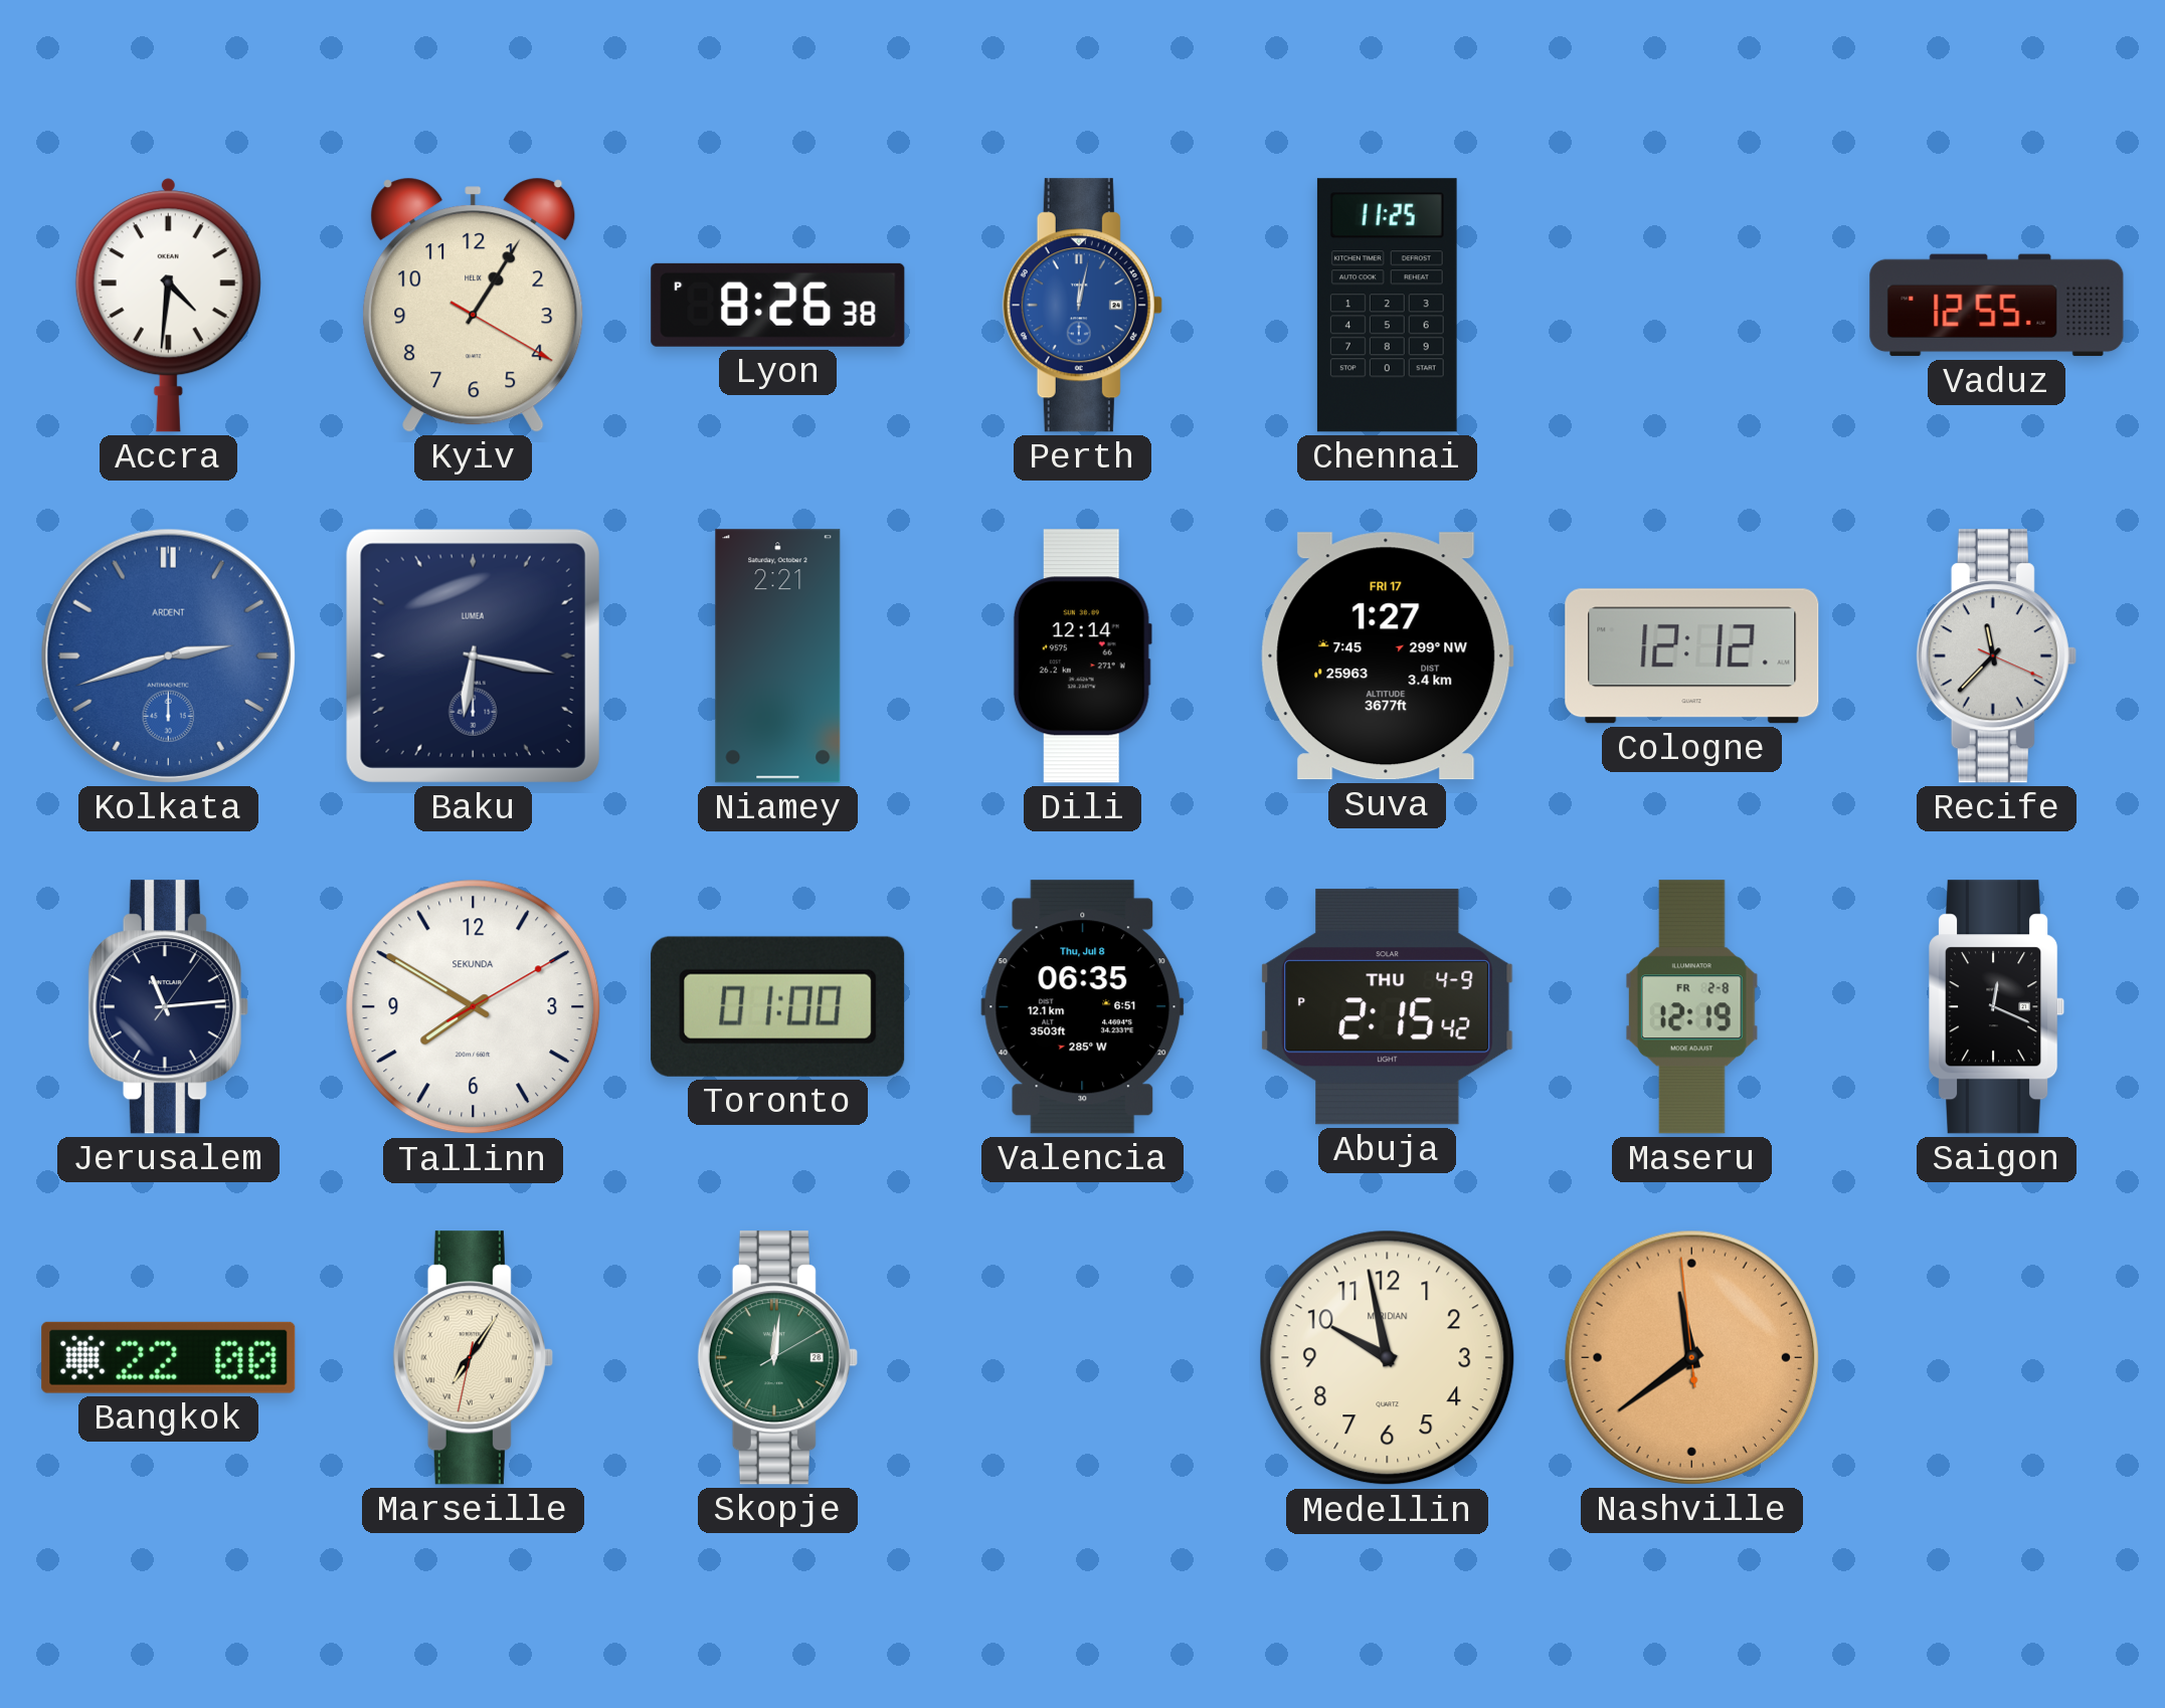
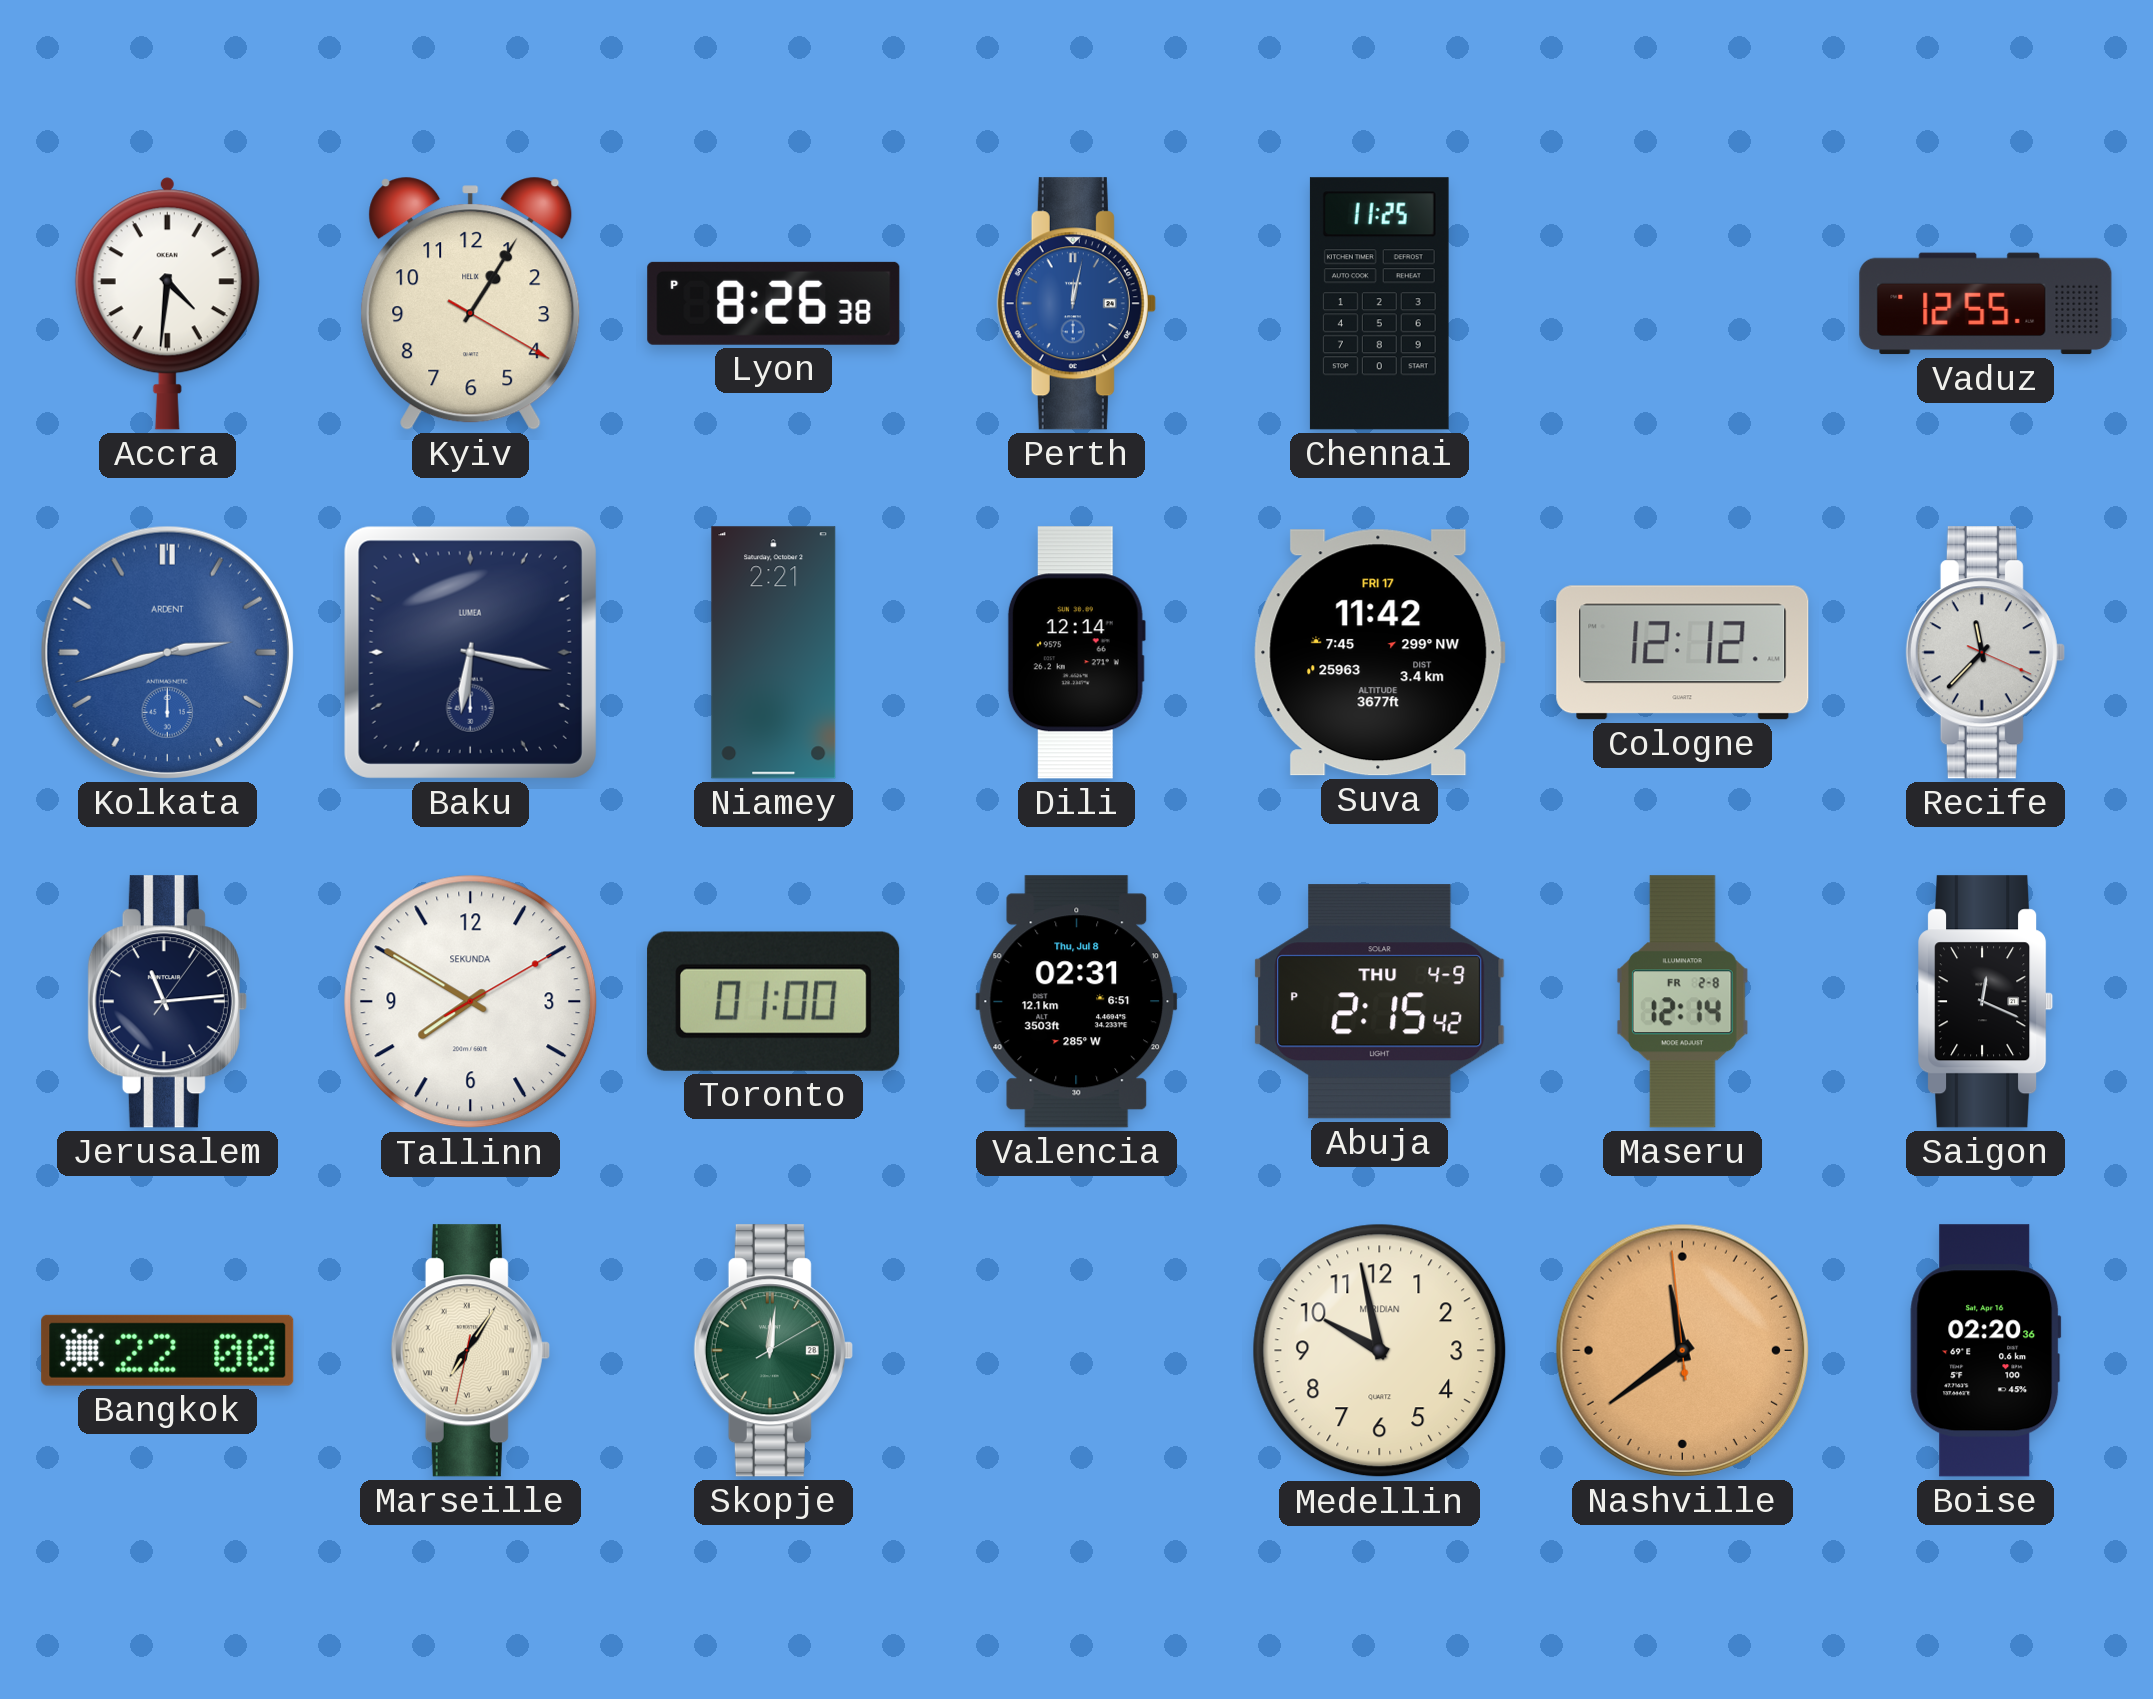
Suva: 1:27 -> 11:42
Valencia: 06:35 -> 02:31
Maseru: 12:19 -> 12:14
Boise: none -> 02:20
